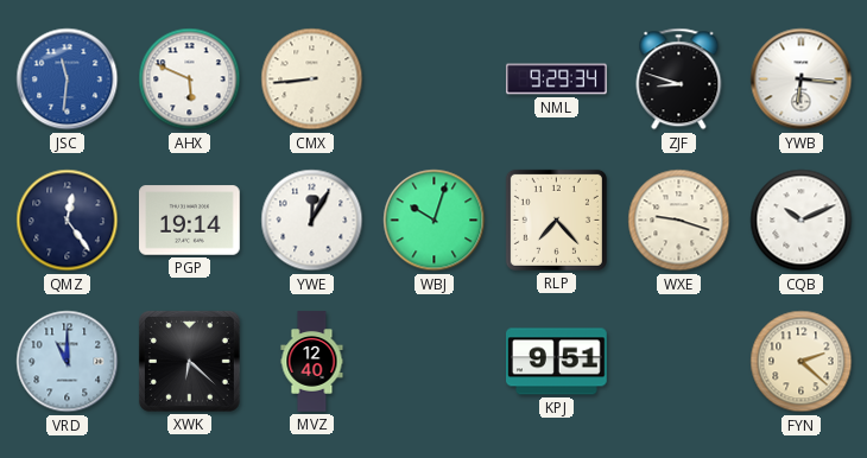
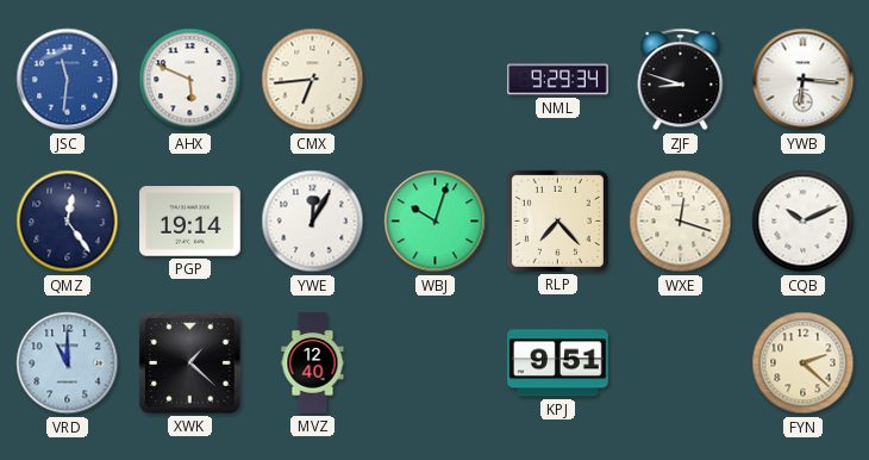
CMX: 8:44 -> 6:44
WXE: 9:18 -> 12:18
XWK: 6:22 -> 1:22
